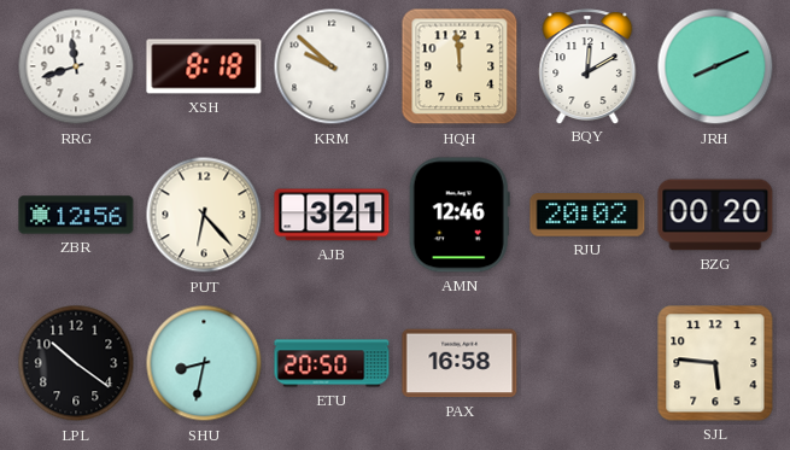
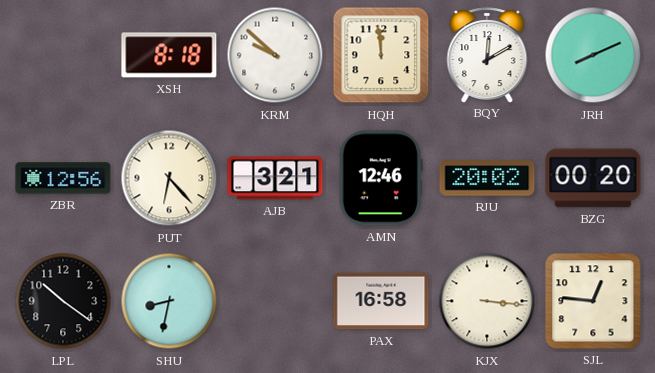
RRG: 11:42 -> none
ETU: 20:50 -> none
KJX: none -> 3:16
SJL: 5:46 -> 12:46
